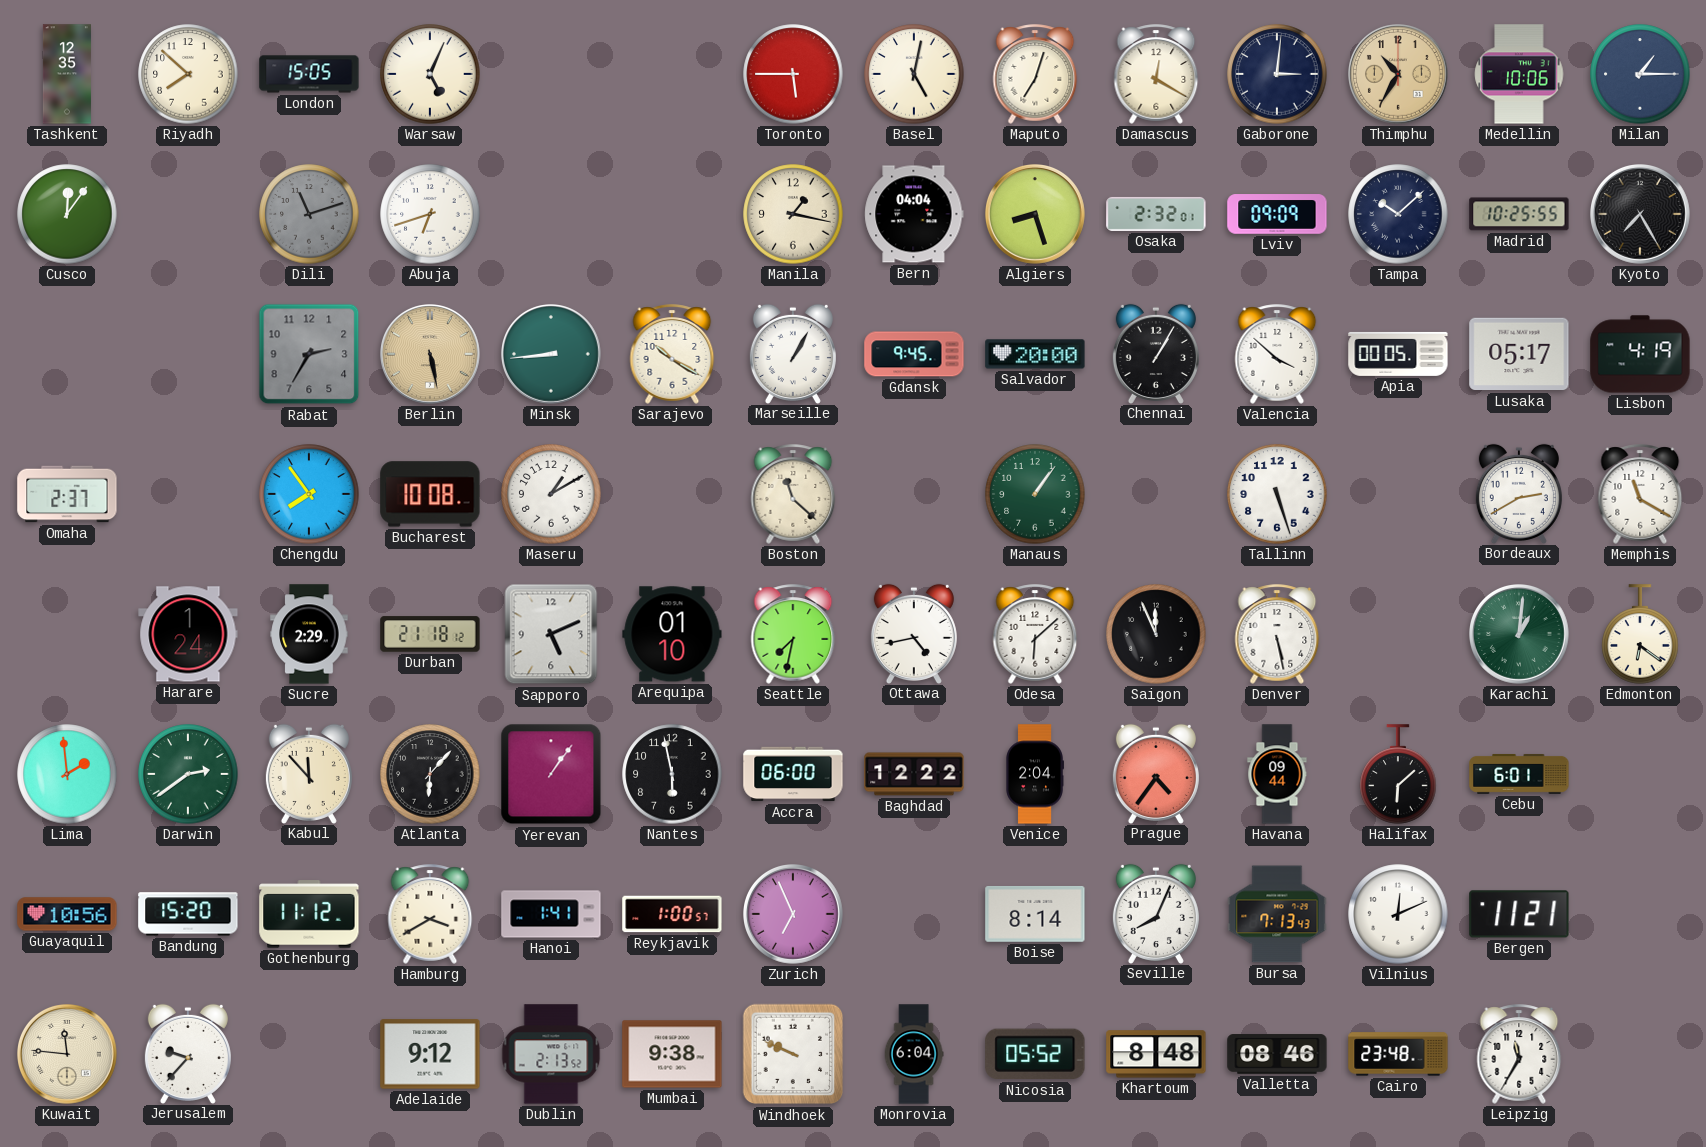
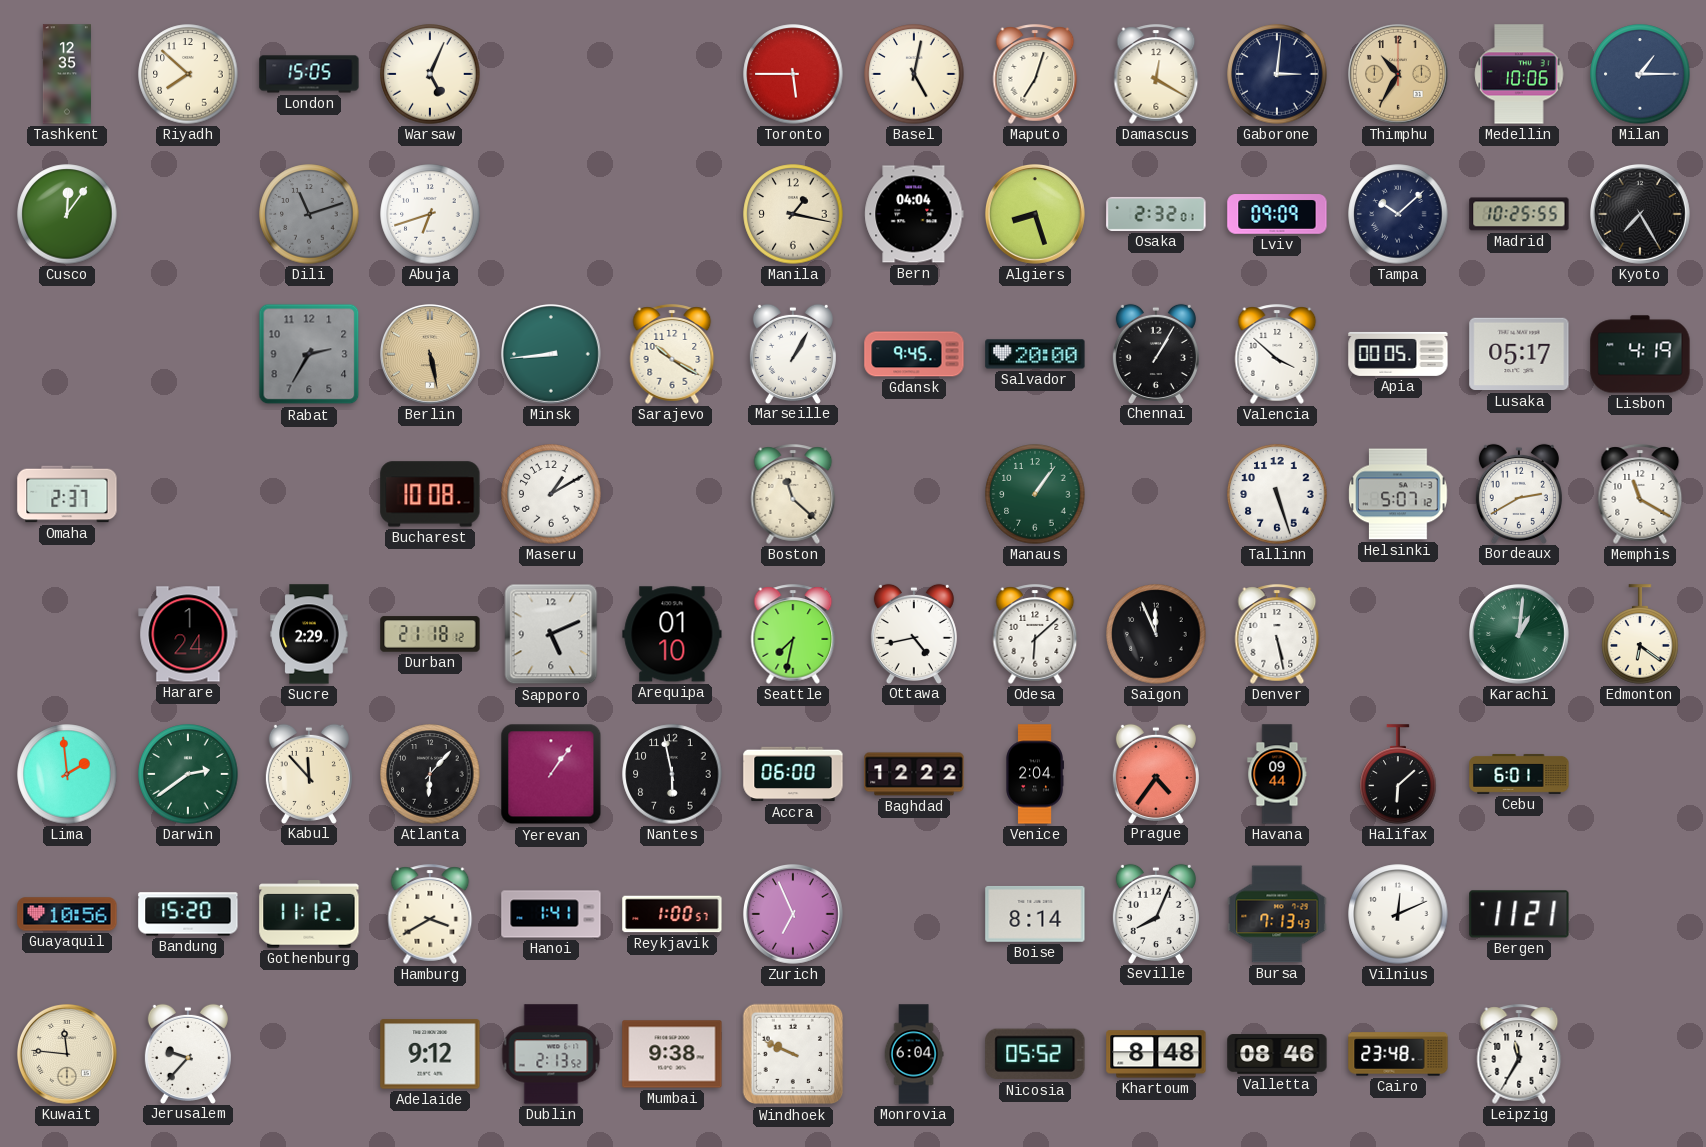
Chengdu: 7:54 -> none
Helsinki: none -> 5:07
